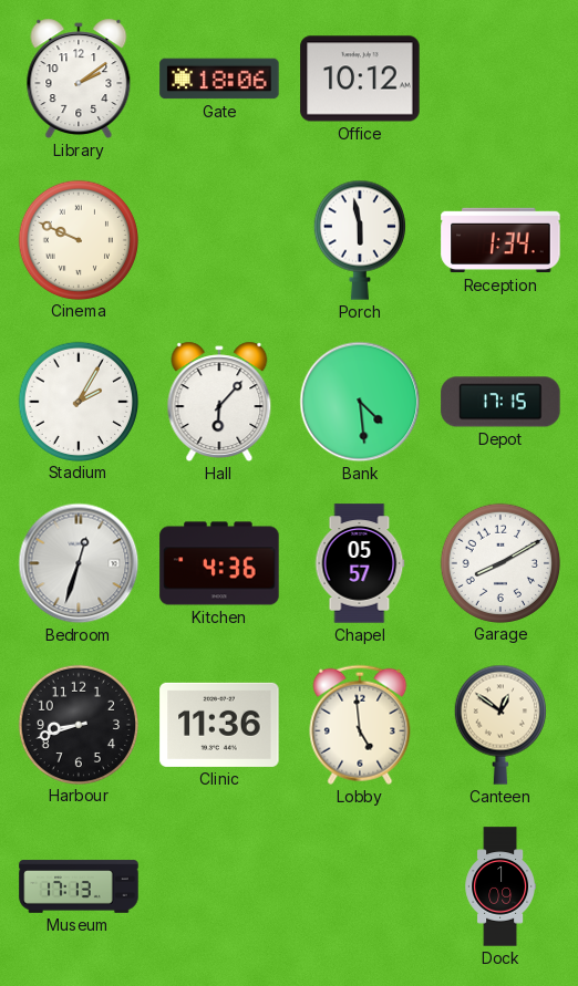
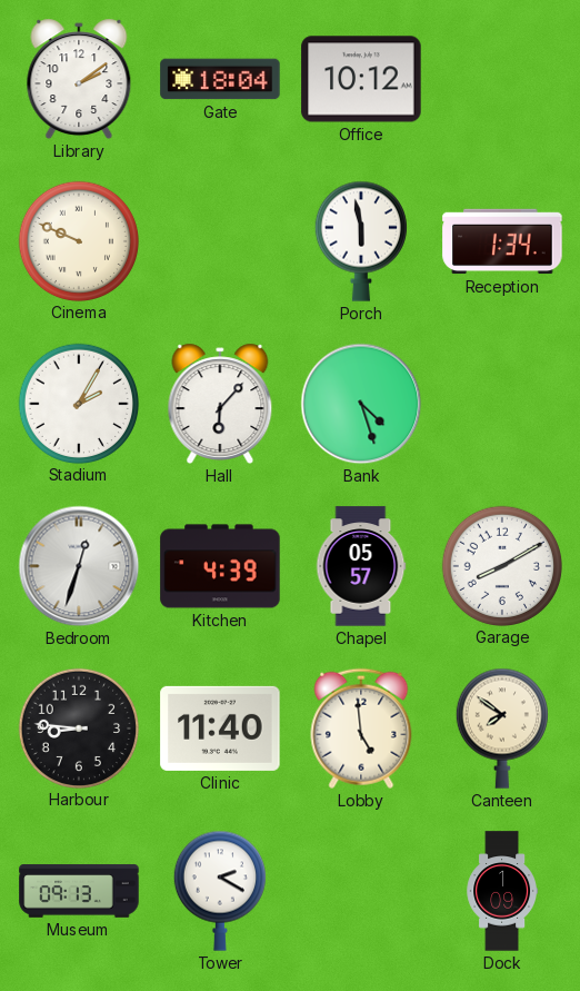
Gate: 18:06 -> 18:04
Bank: 4:29 -> 4:27
Depot: 17:15 -> none
Kitchen: 4:36 -> 4:39
Harbour: 8:42 -> 8:46
Clinic: 11:36 -> 11:40
Canteen: 12:51 -> 7:51
Museum: 17:13 -> 09:13
Tower: none -> 2:20
